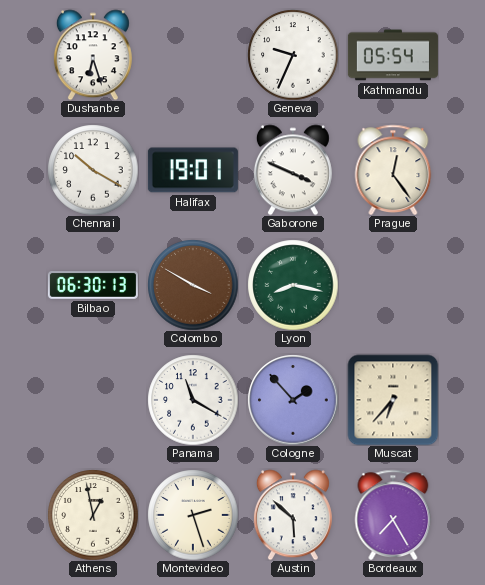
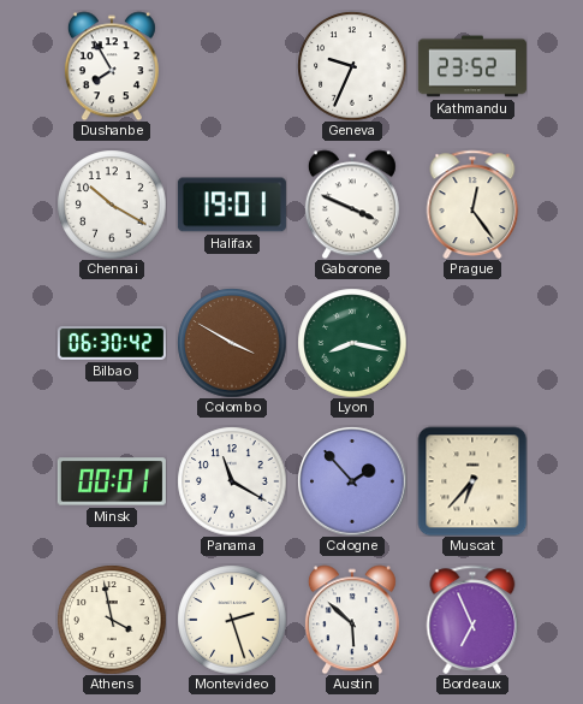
Dushanbe: 6:27 -> 7:55
Kathmandu: 05:54 -> 23:52
Bilbao: 06:30:13 -> 06:30:42
Minsk: none -> 00:01
Athens: 12:58 -> 3:58
Bordeaux: 7:25 -> 6:56
